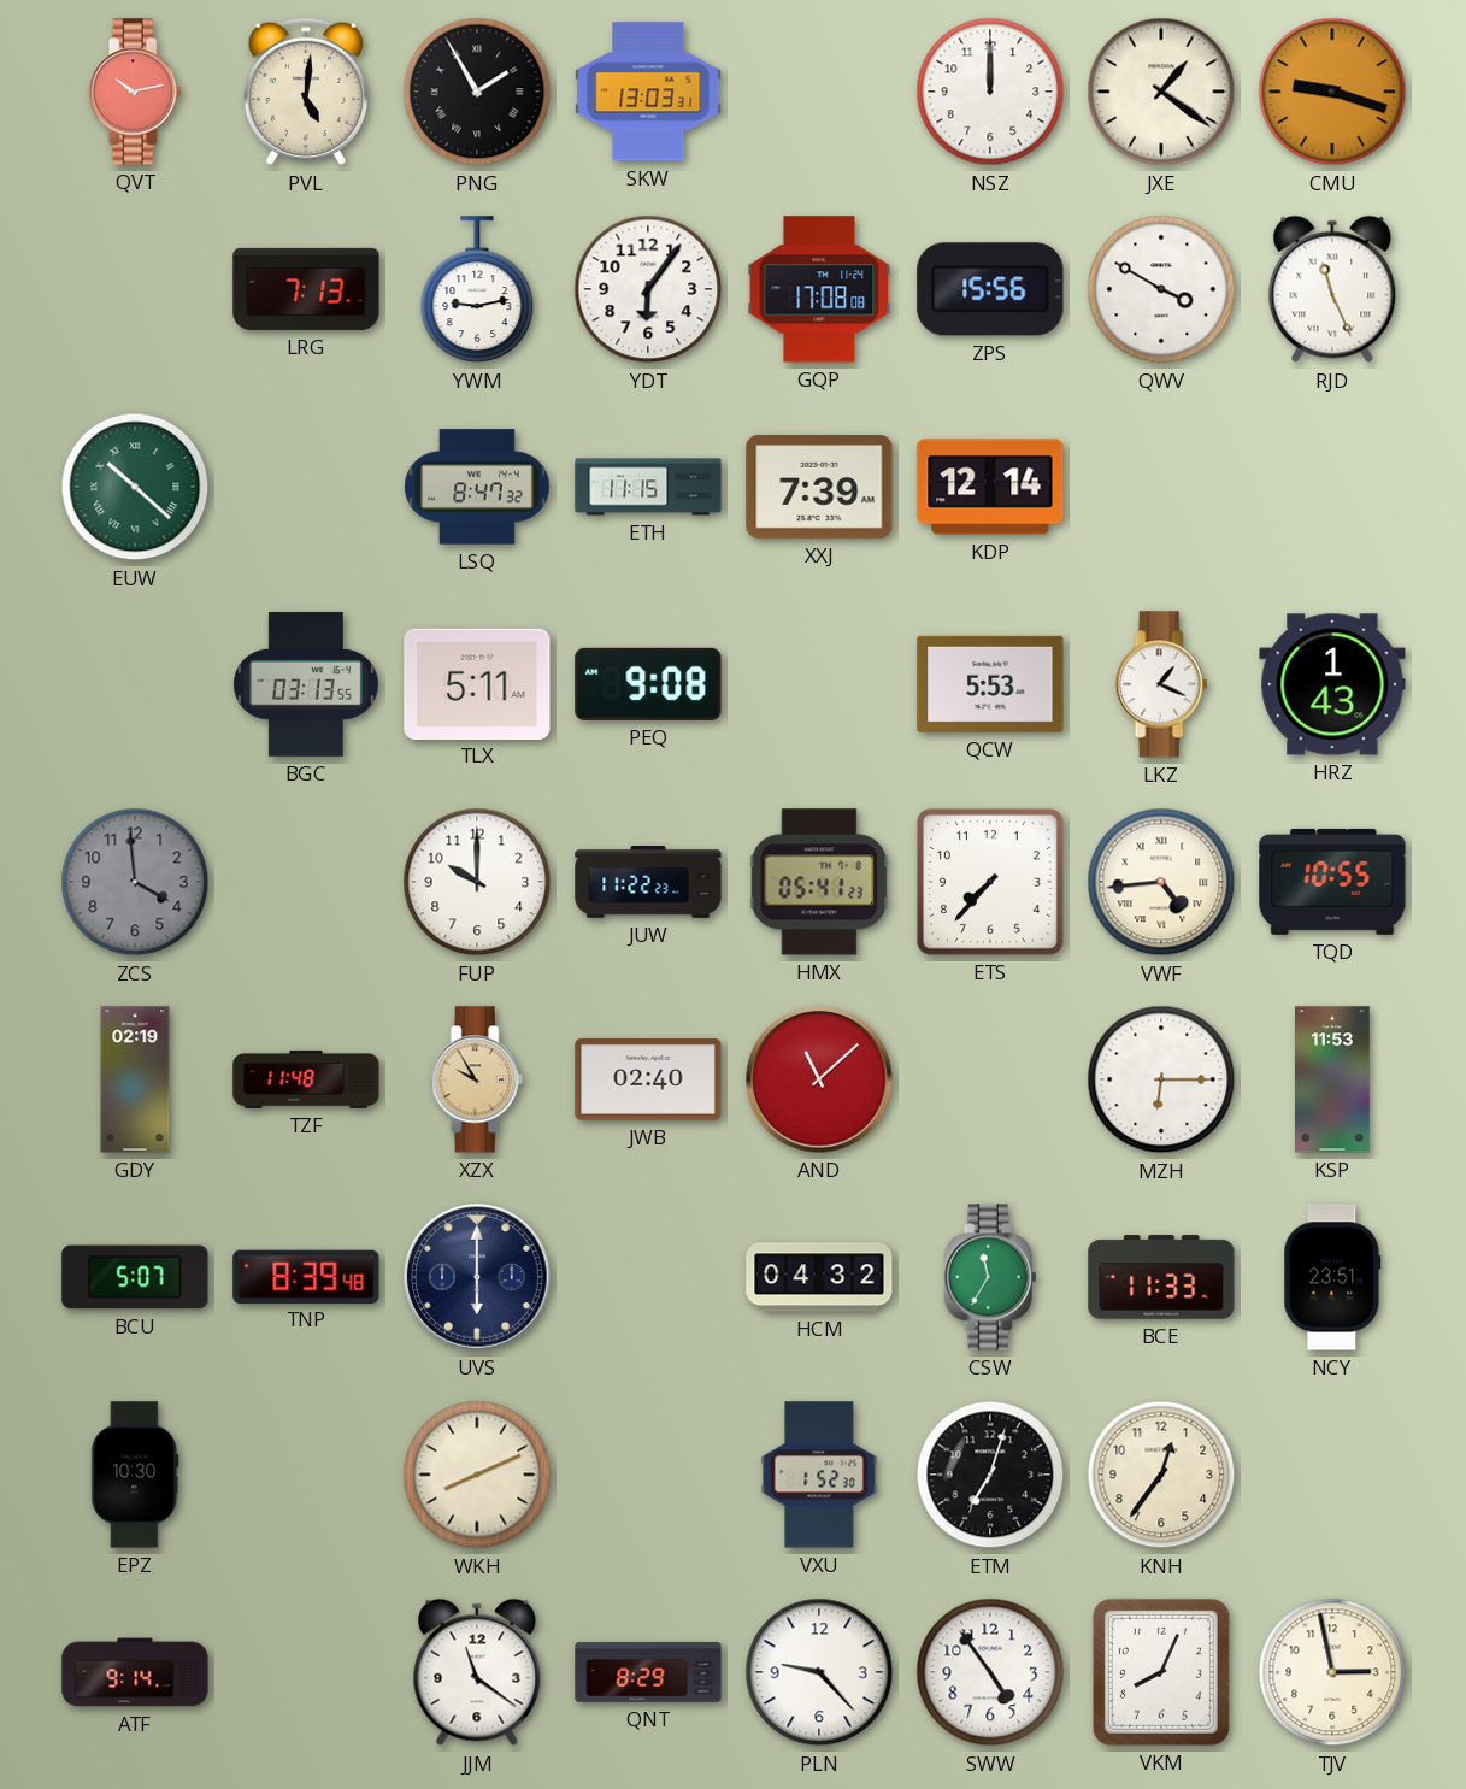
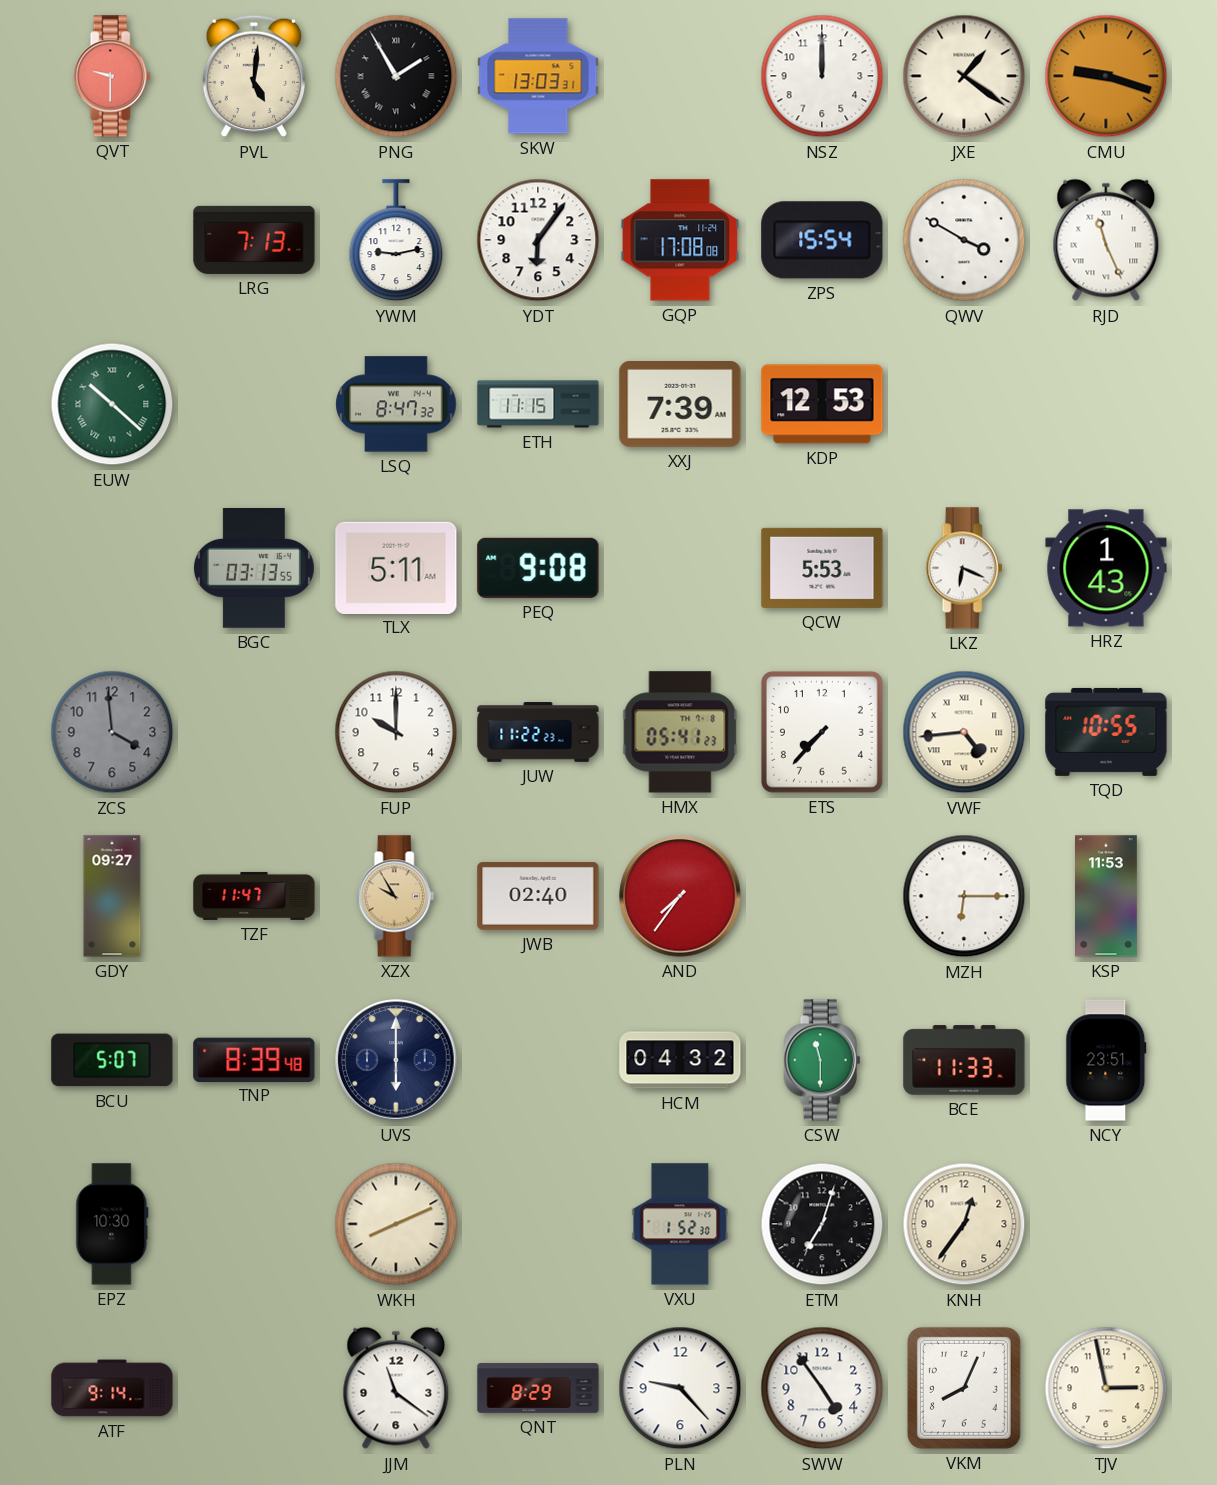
QVT: 10:13 -> 9:30
ZPS: 15:56 -> 15:54
KDP: 12:14 -> 12:53
LKZ: 1:19 -> 6:19
GDY: 02:19 -> 09:27
TZF: 11:48 -> 11:47
AND: 11:08 -> 7:36
CSW: 11:35 -> 11:30
